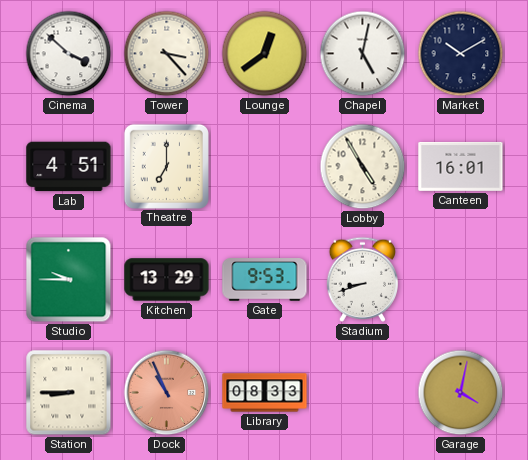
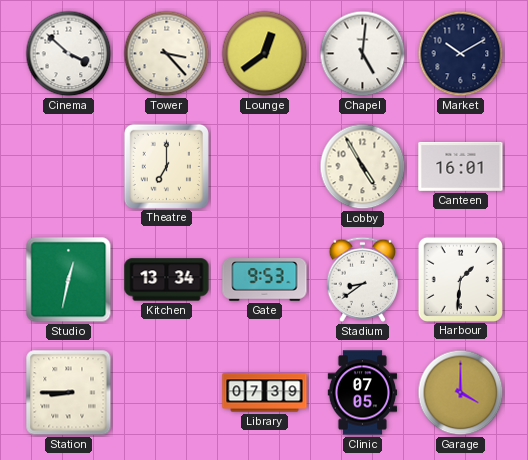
Chapel: 5:02 -> 5:01
Lab: 4:51 -> none
Studio: 9:45 -> 12:32
Kitchen: 13:29 -> 13:34
Stadium: 8:42 -> 8:39
Harbour: none -> 1:31
Dock: 10:56 -> none
Library: 08:33 -> 07:39
Clinic: none -> 07:05
Garage: 4:02 -> 4:00
